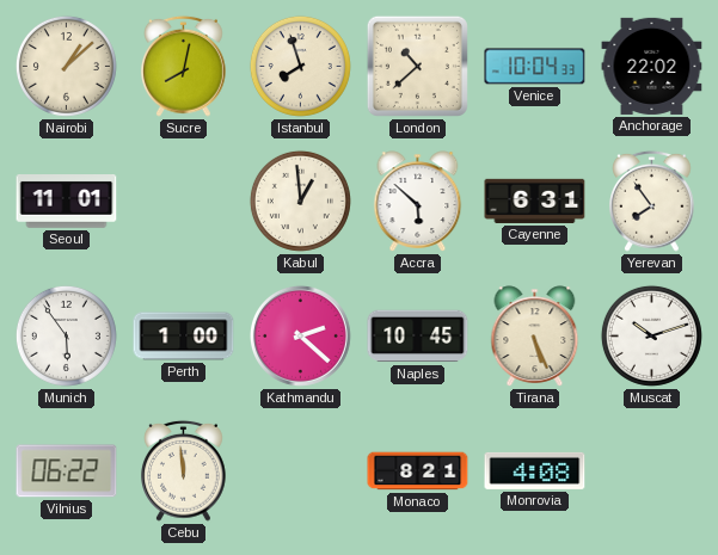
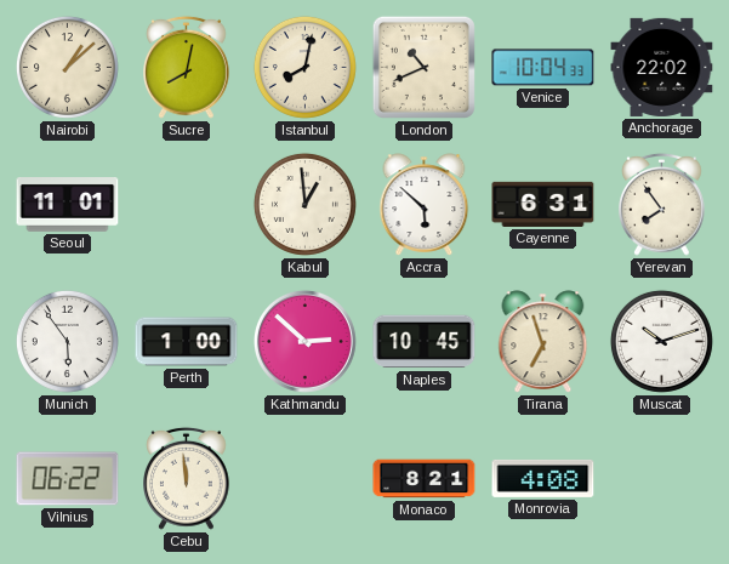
Istanbul: 7:57 -> 8:02
London: 10:38 -> 10:41
Kathmandu: 2:22 -> 2:52
Tirana: 5:26 -> 6:57
